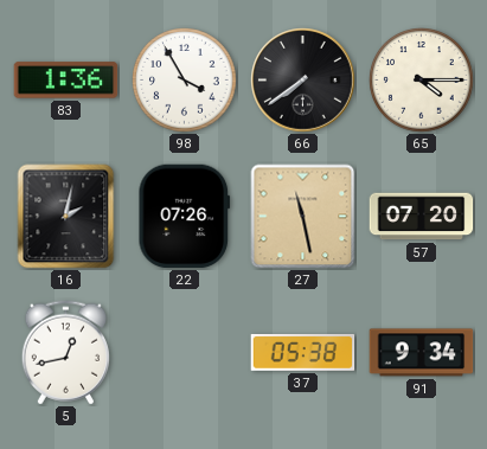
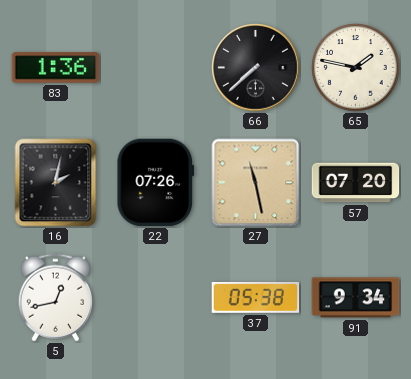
98: 3:55 -> none
66: 7:39 -> 7:38
65: 4:15 -> 1:47
